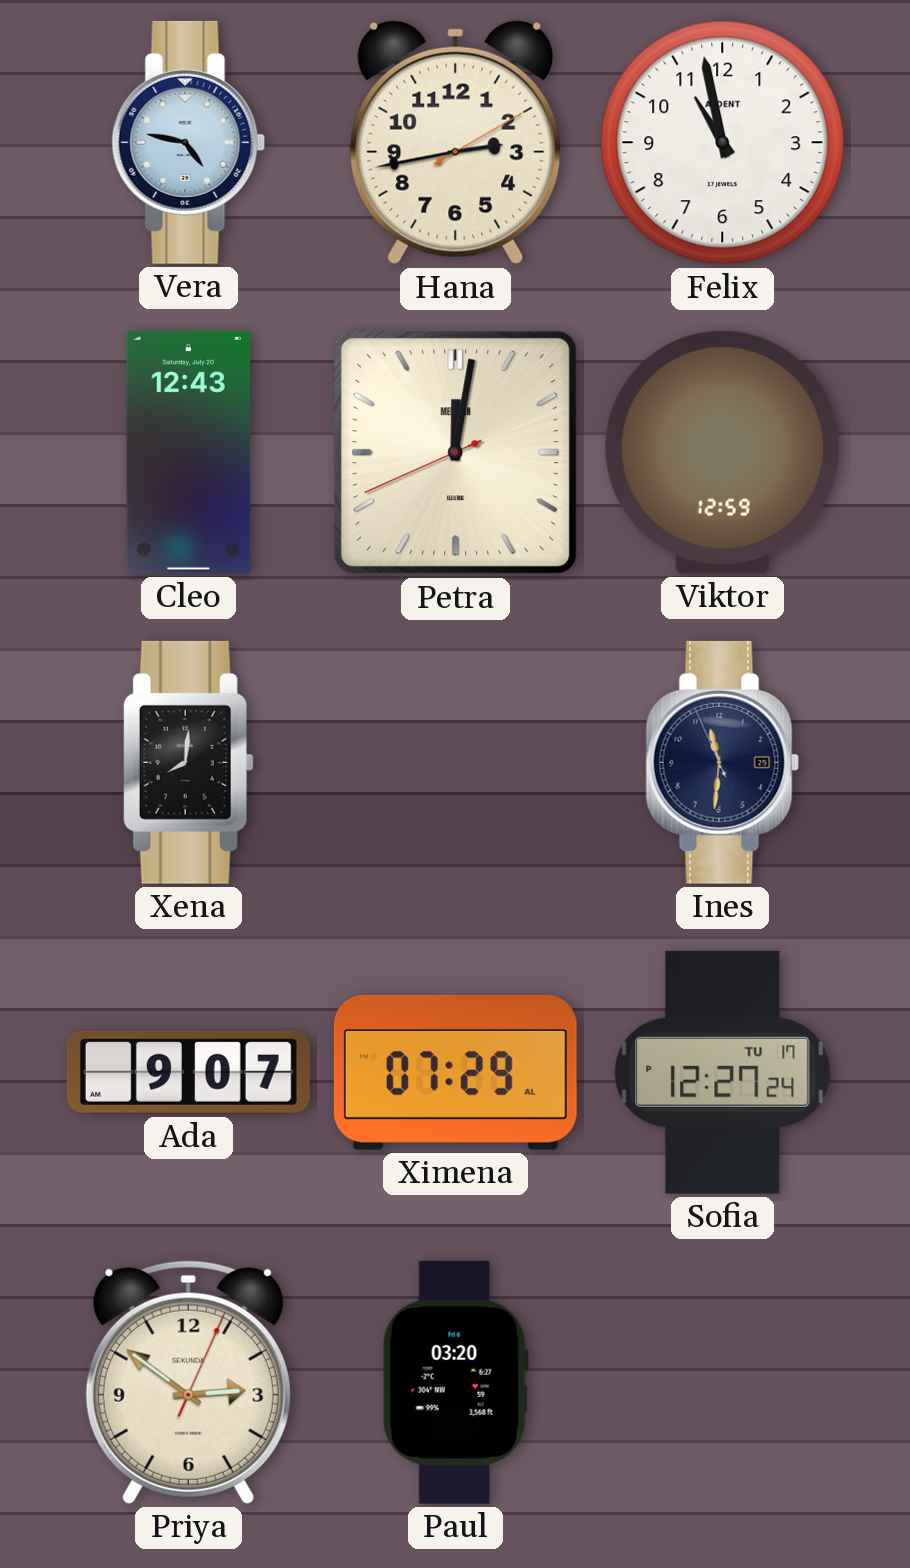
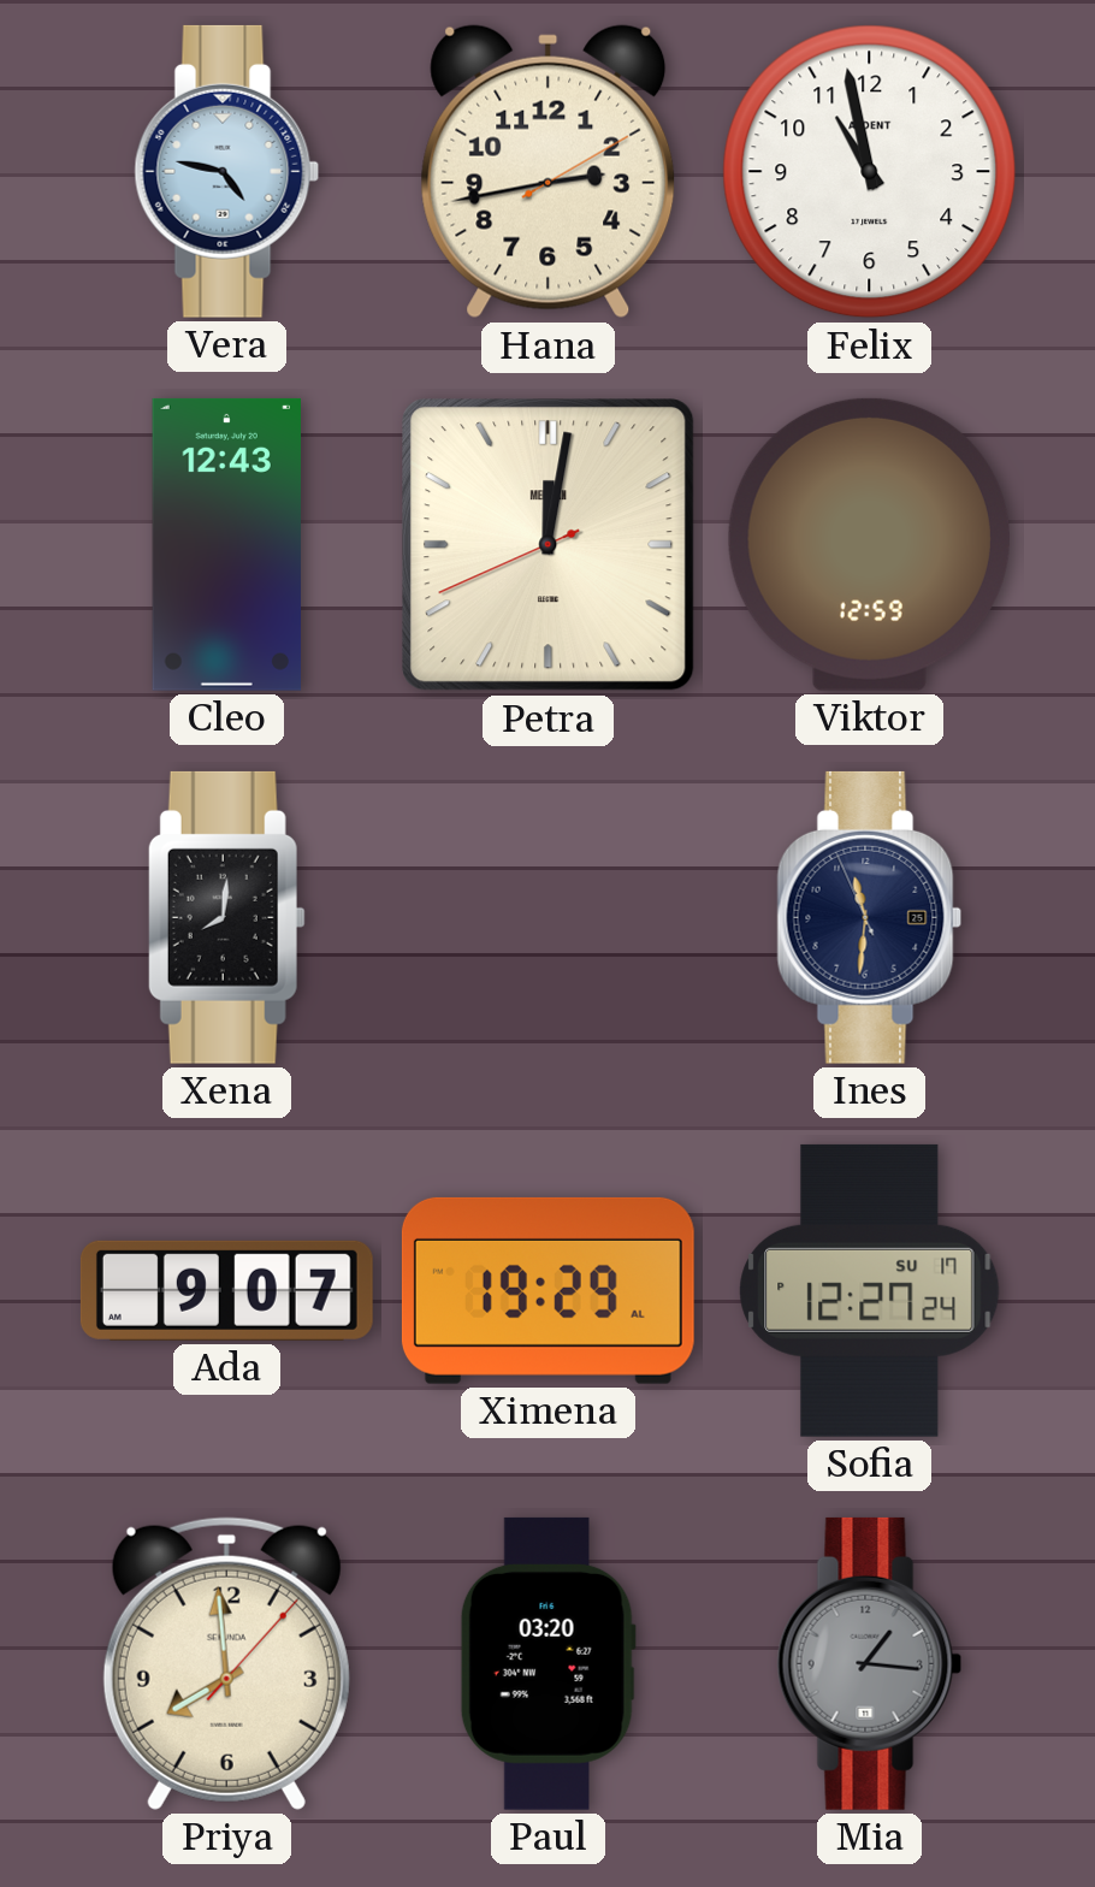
Ximena: 07:29 -> 19:29
Sofia date: TU 17 -> SU 17
Priya: 2:51 -> 7:59
Mia: none -> 1:16
